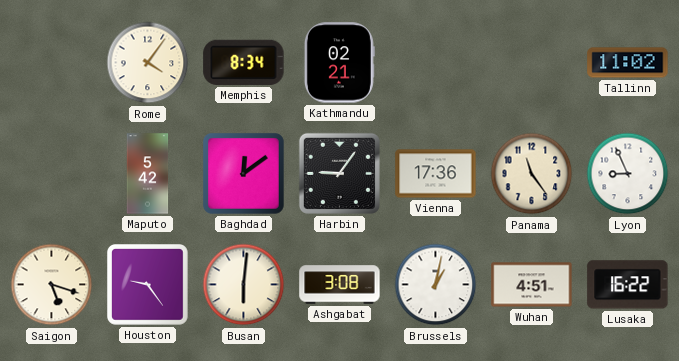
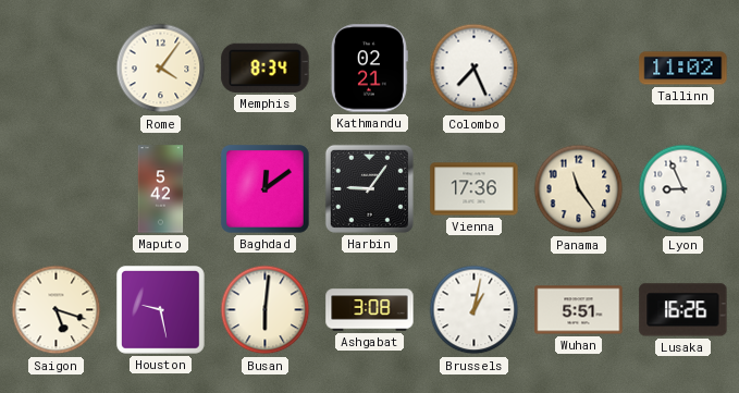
Colombo: none -> 7:26
Houston: 9:24 -> 9:28
Wuhan: 4:51 -> 5:51
Lusaka: 16:22 -> 16:26
